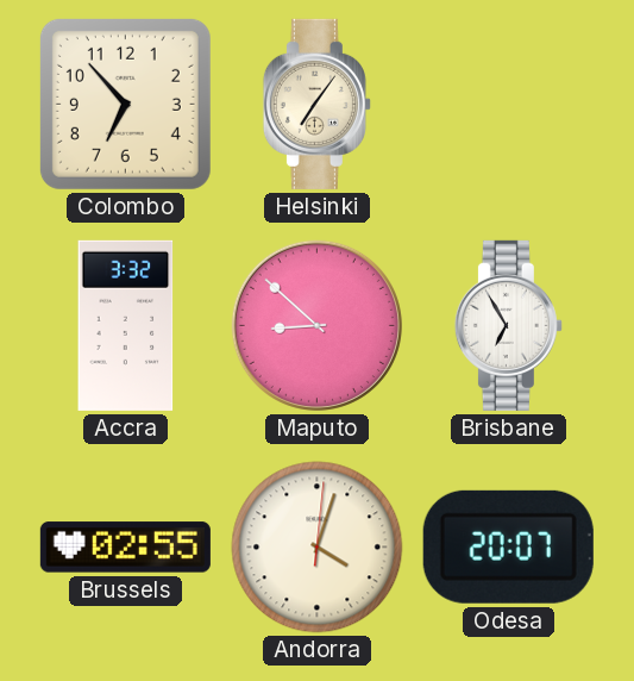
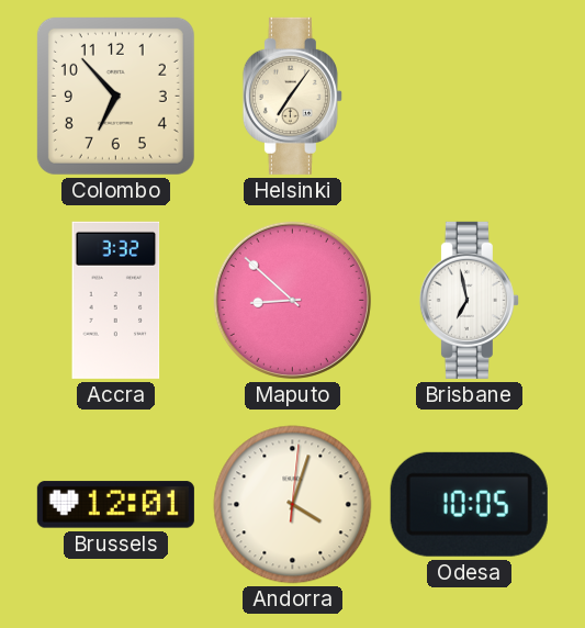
Brisbane: 6:55 -> 6:58
Brussels: 02:55 -> 12:01
Odesa: 20:07 -> 10:05
